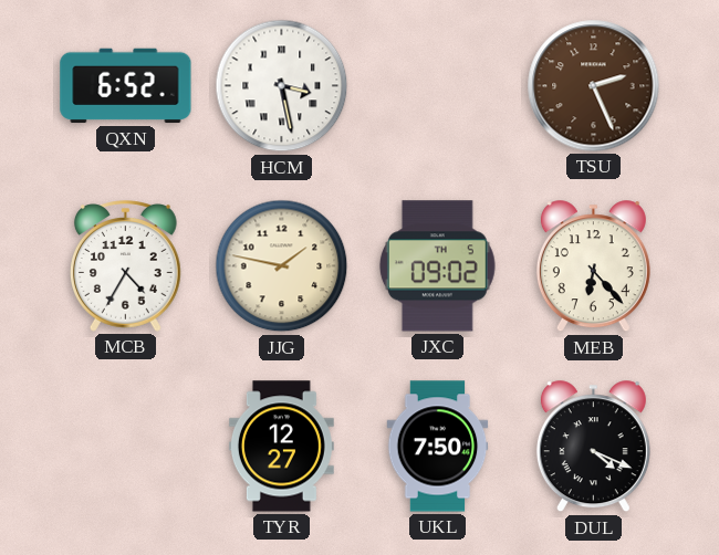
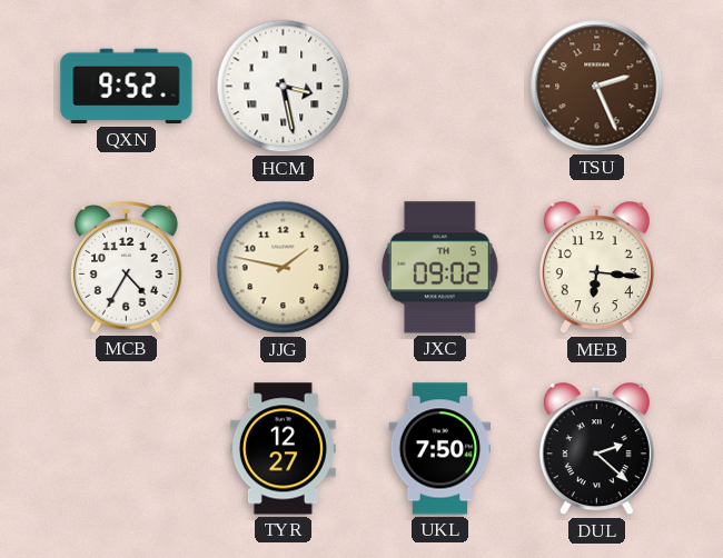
QXN: 6:52 -> 9:52
MEB: 6:23 -> 6:16
DUL: 4:19 -> 2:22
